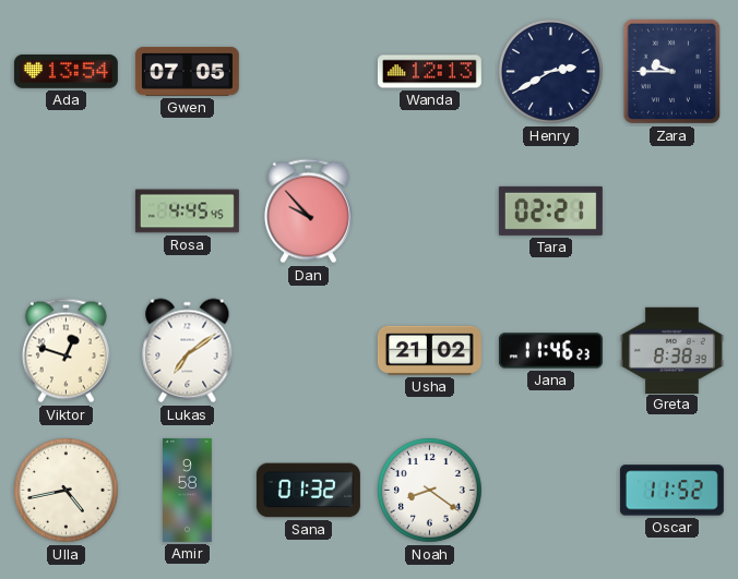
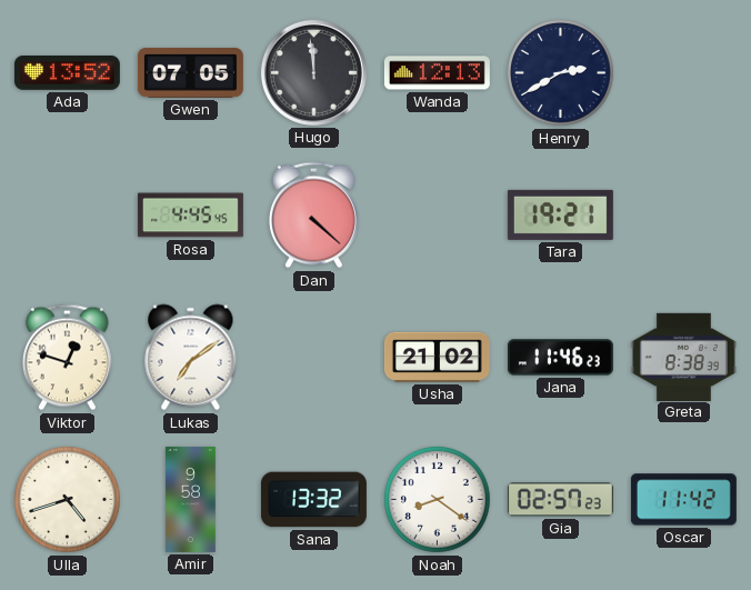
Ada: 13:54 -> 13:52
Hugo: none -> 11:59
Zara: 9:45 -> none
Dan: 9:53 -> 4:22
Tara: 02:21 -> 19:21
Ulla: 4:43 -> 4:42
Sana: 01:32 -> 13:32
Gia: none -> 02:57
Oscar: 11:52 -> 11:42
